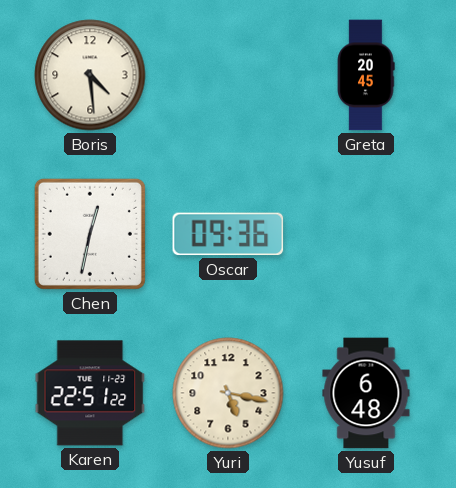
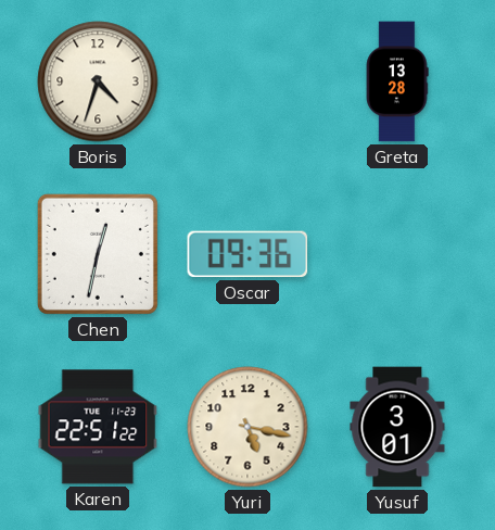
Boris: 4:29 -> 4:33
Greta: 20:45 -> 13:28
Yusuf: 6:48 -> 3:01
